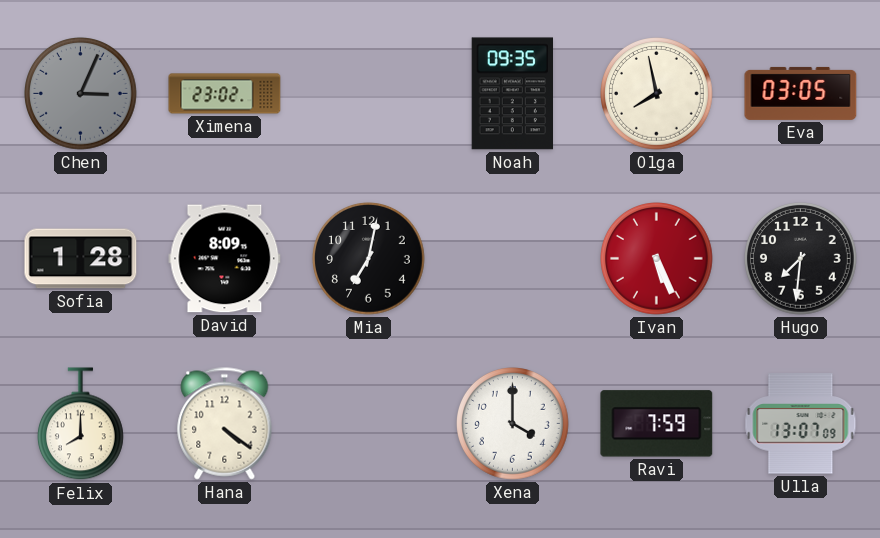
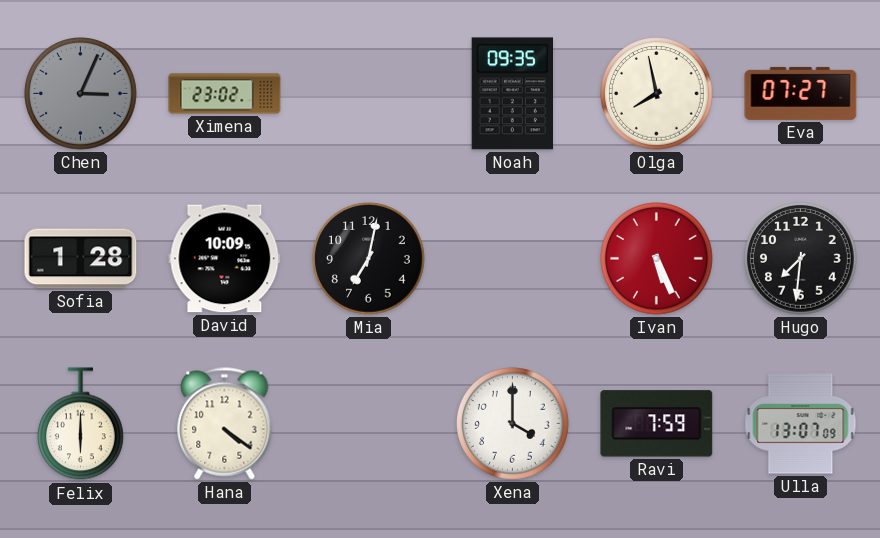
Eva: 03:05 -> 07:27
David: 8:09 -> 10:09
Felix: 8:00 -> 6:00
